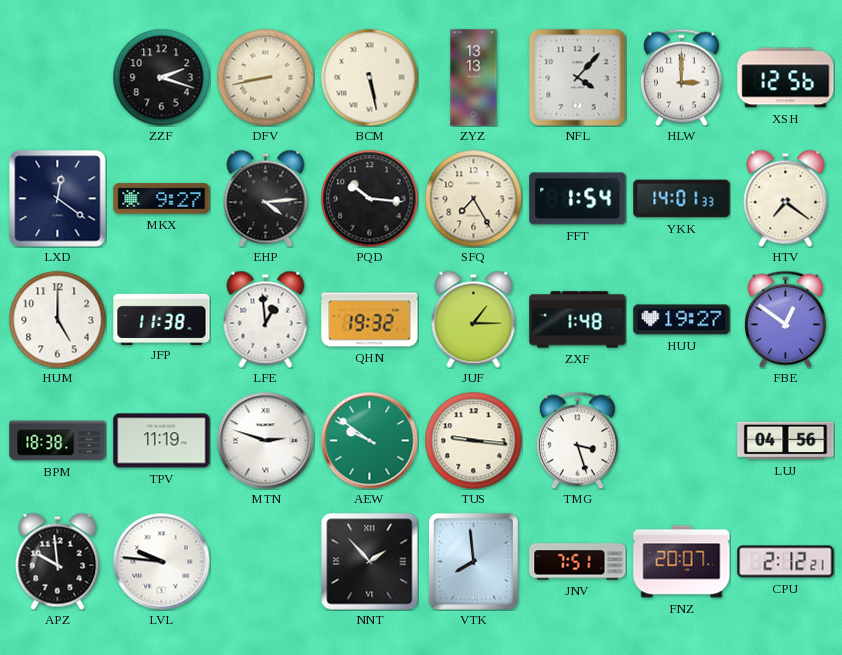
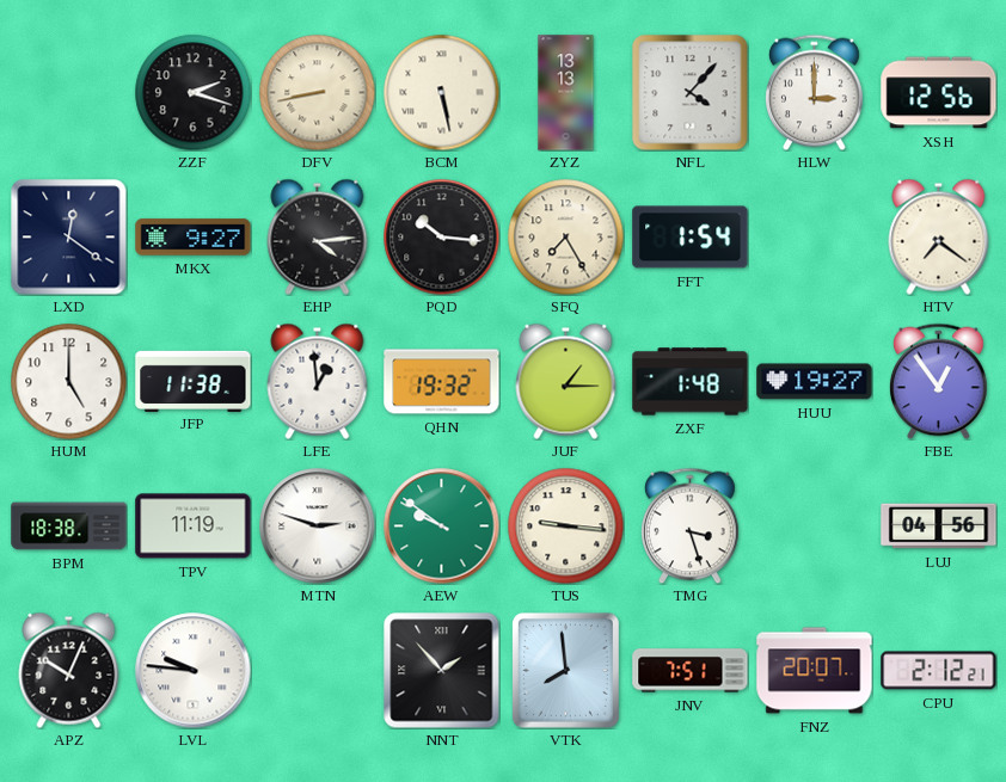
YKK: 14:01 -> none
FBE: 12:51 -> 12:54
APZ: 9:59 -> 10:04
